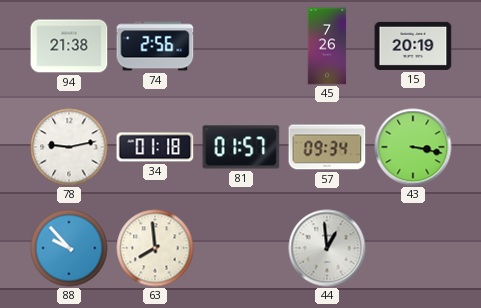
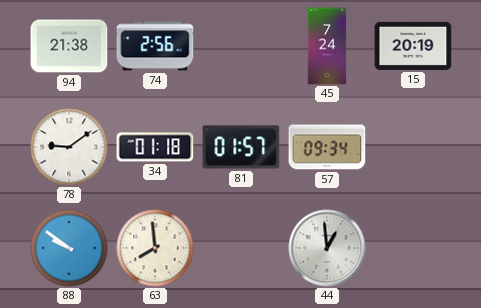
45: 7:26 -> 7:24
78: 9:13 -> 9:09
43: 3:17 -> none
88: 9:53 -> 9:51
